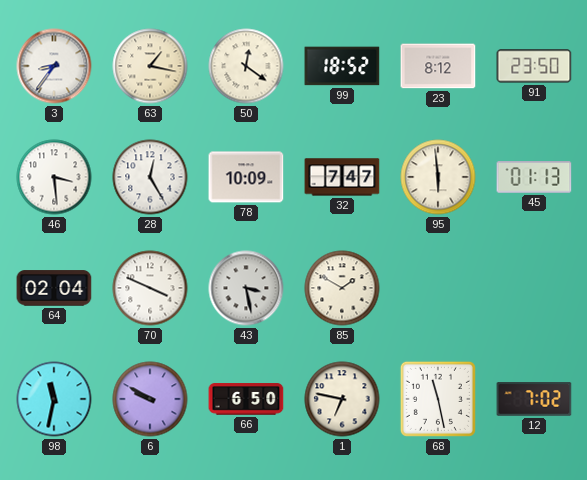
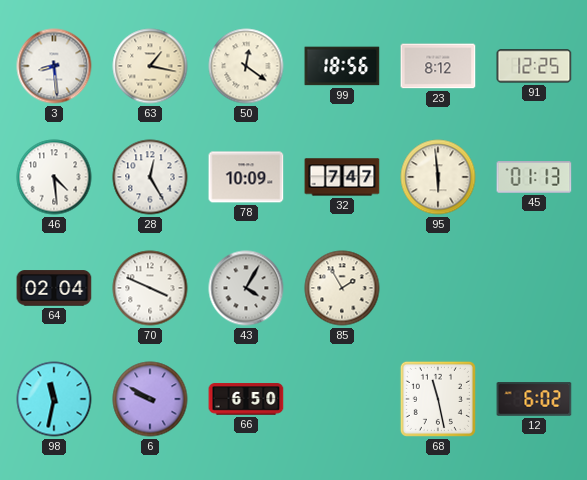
3: 8:36 -> 8:29
99: 18:52 -> 18:56
91: 23:50 -> 12:25
46: 3:29 -> 4:29
43: 3:28 -> 4:05
85: 1:50 -> 1:55
1: 6:47 -> none
12: 7:02 -> 6:02
